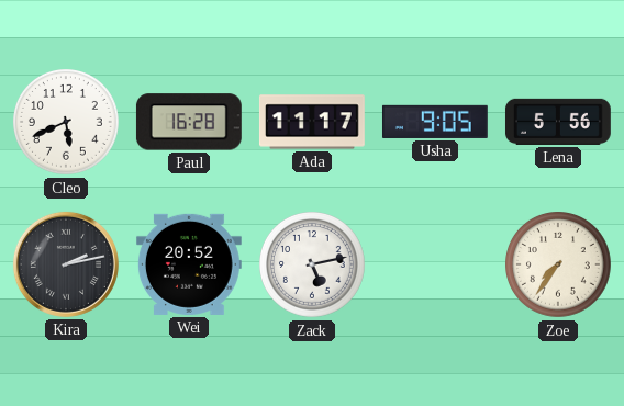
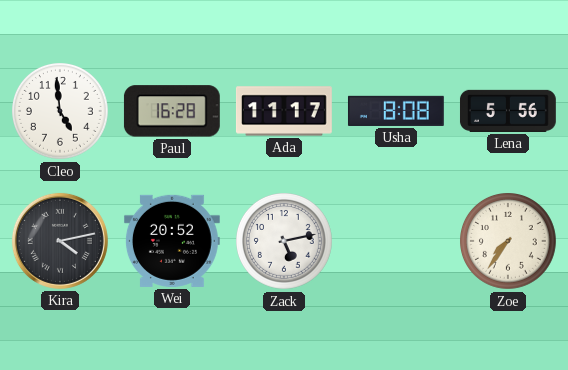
Cleo: 5:41 -> 4:59
Usha: 9:05 -> 8:08
Kira: 2:13 -> 4:13
